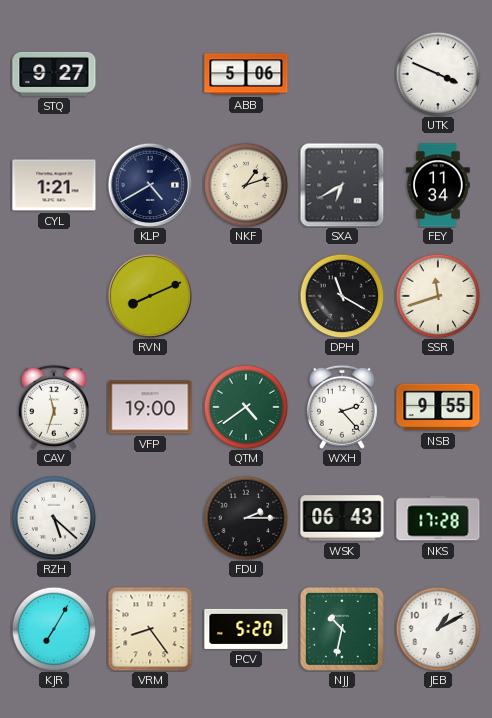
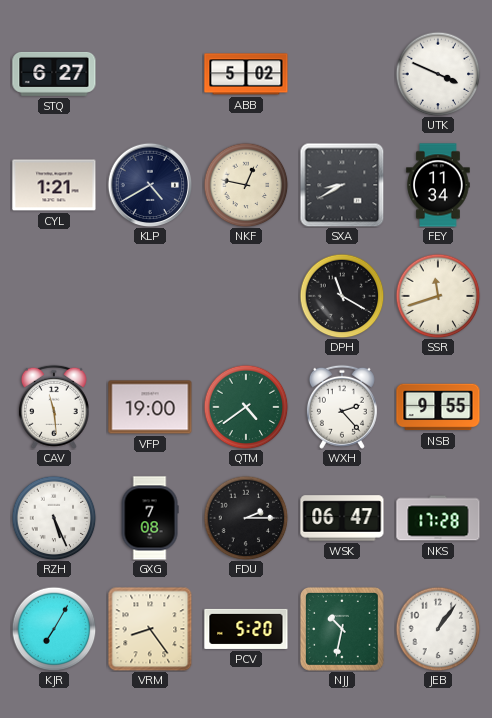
STQ: 9:27 -> 6:27
ABB: 5:06 -> 5:02
NKF: 1:12 -> 12:47
SXA: 6:40 -> 8:40
RVN: 8:11 -> none
CAV: 11:33 -> 11:29
RZH: 5:22 -> 5:26
GXG: none -> 7:08
WSK: 06:43 -> 06:47
JEB: 1:10 -> 1:06
